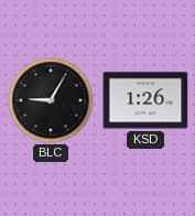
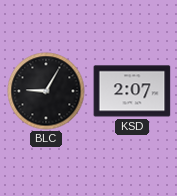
KSD: 1:26 -> 2:07
